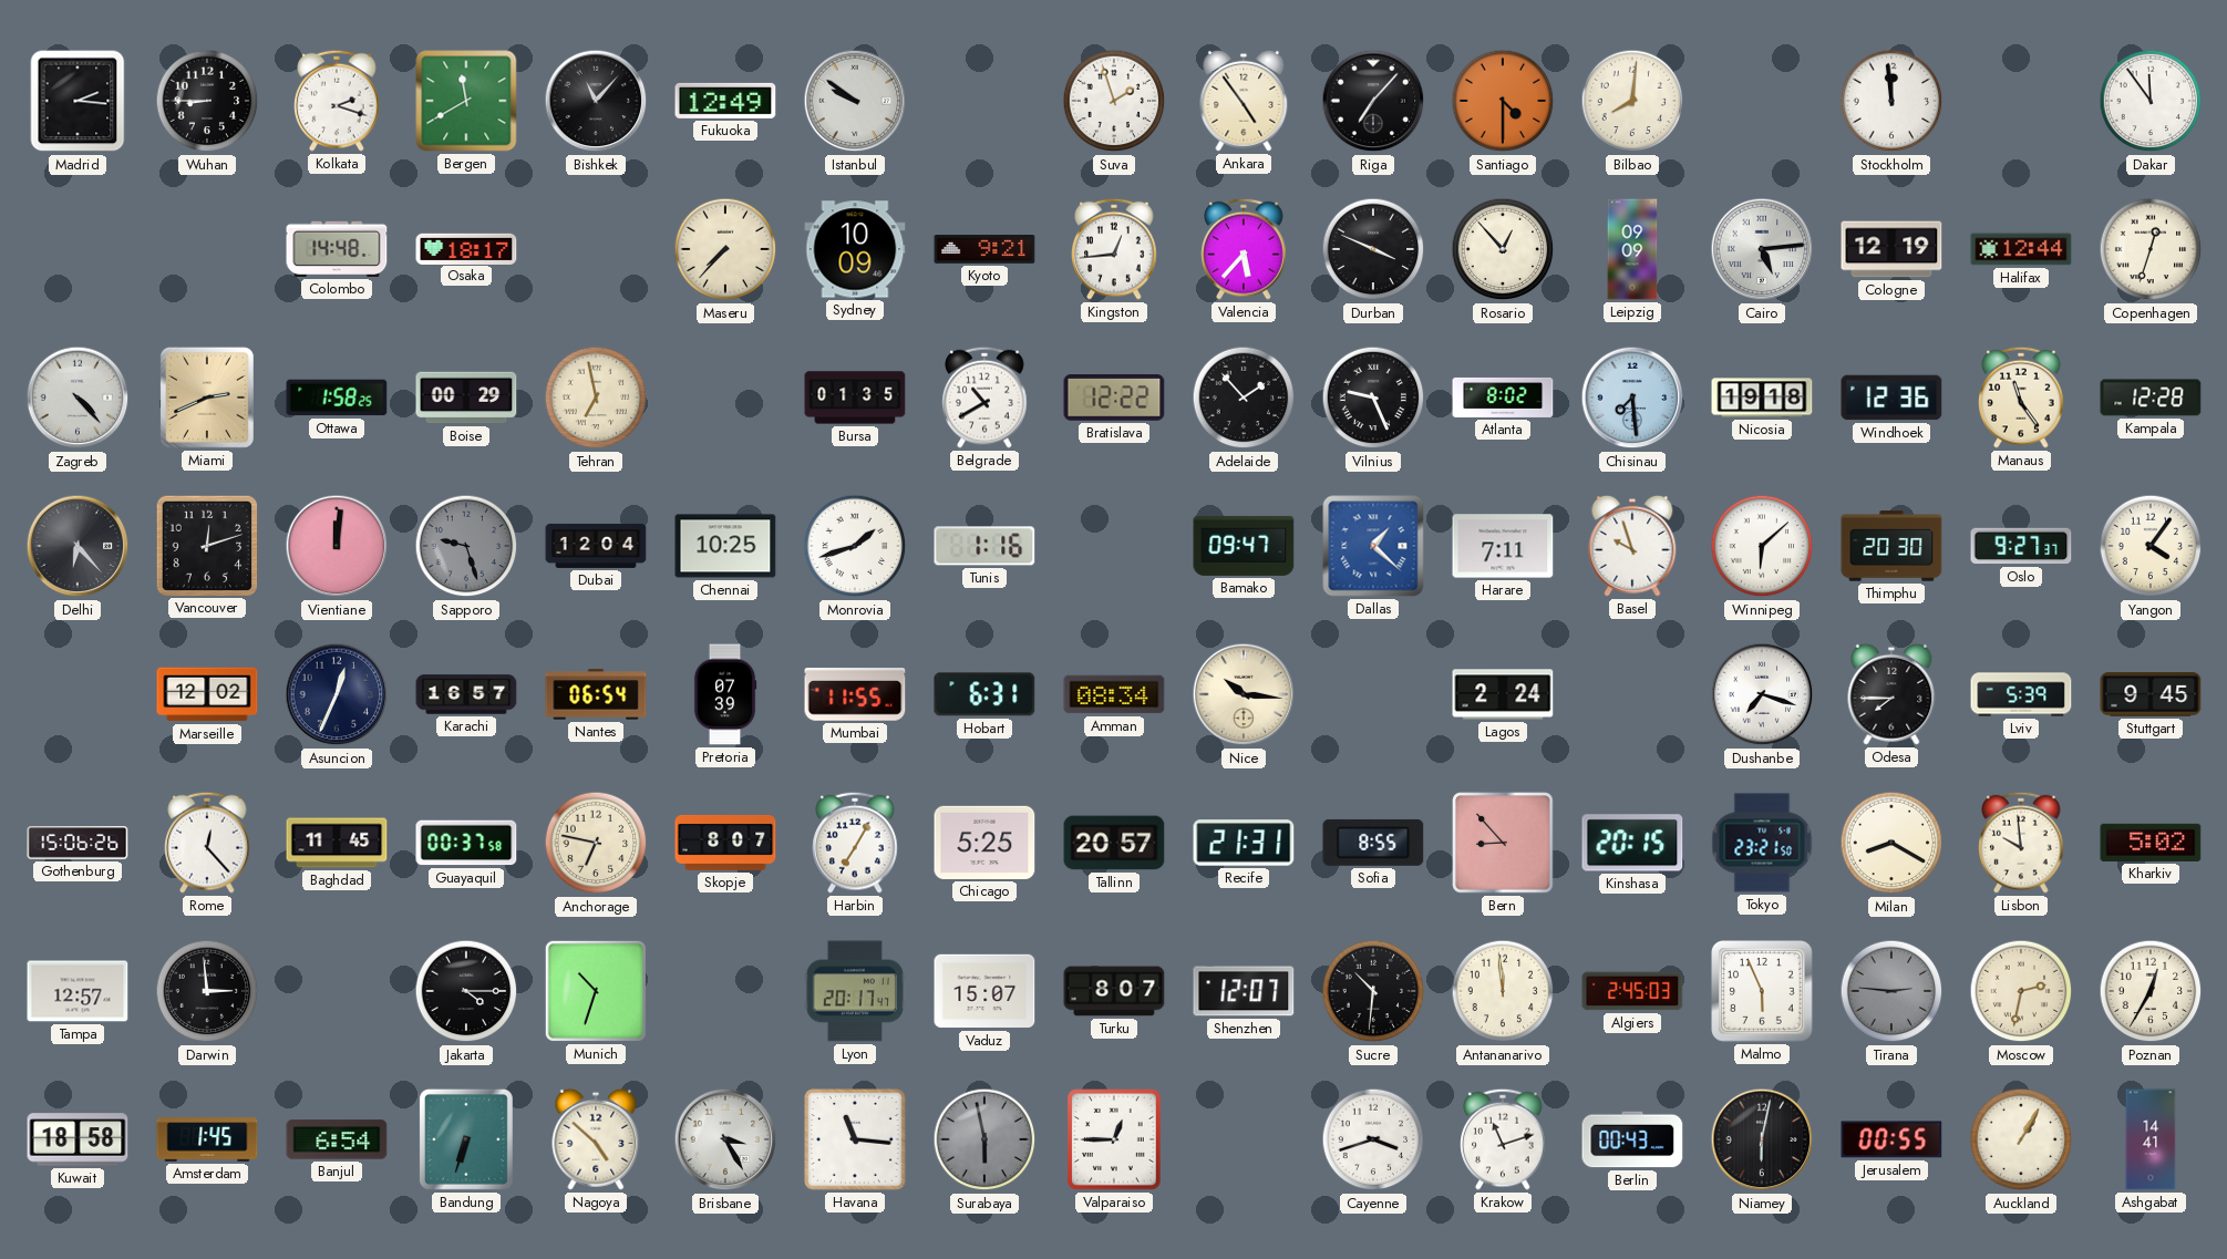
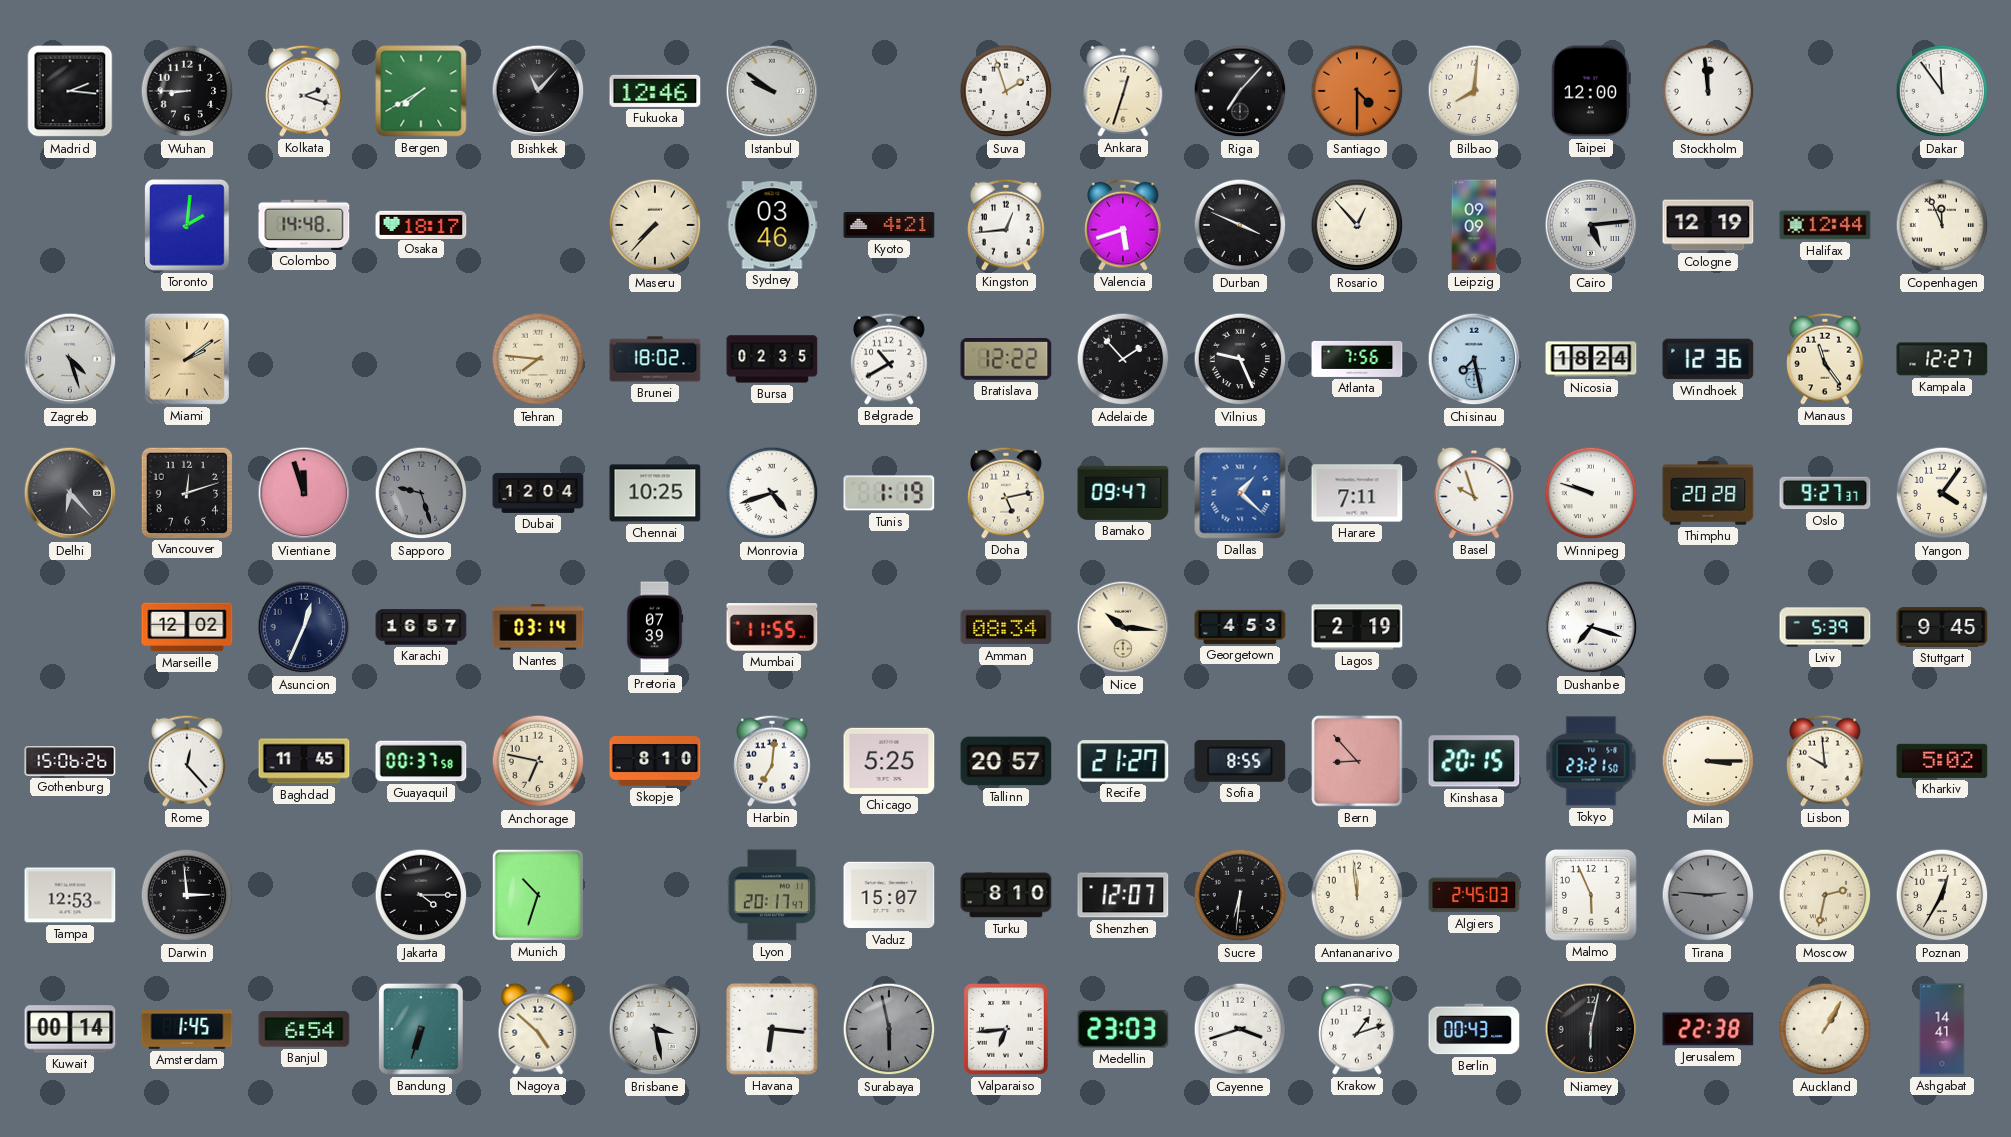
Bergen: 11:40 -> 7:40
Fukuoka: 12:49 -> 12:46
Ankara: 4:54 -> 12:33
Taipei: none -> 12:00
Toronto: none -> 2:01
Sydney: 10:09 -> 03:46
Kyoto: 9:21 -> 4:21
Valencia: 5:37 -> 5:42
Copenhagen: 12:33 -> 11:56
Zagreb: 4:23 -> 4:27
Miami: 2:41 -> 2:09
Ottawa: 1:58 -> none
Boise: 00:29 -> none
Tehran: 6:58 -> 7:46
Brunei: none -> 18:02
Bursa: 01:35 -> 02:35
Atlanta: 8:02 -> 7:56
Chisinau: 7:29 -> 7:28
Nicosia: 19:18 -> 18:24
Kampala: 12:28 -> 12:27
Vientiane: 12:01 -> 11:57
Monrovia: 1:42 -> 4:42
Tunis: 1:16 -> 1:19
Doha: none -> 5:13
Winnipeg: 6:08 -> 9:48
Thimphu: 20:30 -> 20:28
Nantes: 06:54 -> 03:14
Hobart: 6:31 -> none
Georgetown: none -> 4:53
Lagos: 2:24 -> 2:19
Odesa: 7:45 -> none
Skopje: 8:07 -> 8:10
Harbin: 7:05 -> 7:01
Recife: 21:31 -> 21:27
Milan: 8:20 -> 3:15
Tampa: 12:57 -> 12:53
Turku: 8:07 -> 8:10
Sucre: 10:31 -> 6:31
Kuwait: 18:58 -> 00:14
Brisbane: 3:25 -> 3:28
Havana: 11:16 -> 6:16
Valparaiso: 12:45 -> 6:44
Medellin: none -> 23:03
Krakow: 11:12 -> 1:12
Jerusalem: 00:55 -> 22:38
